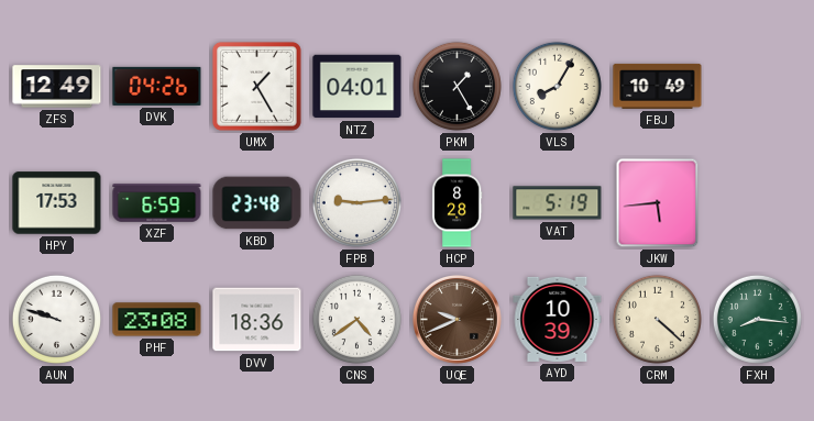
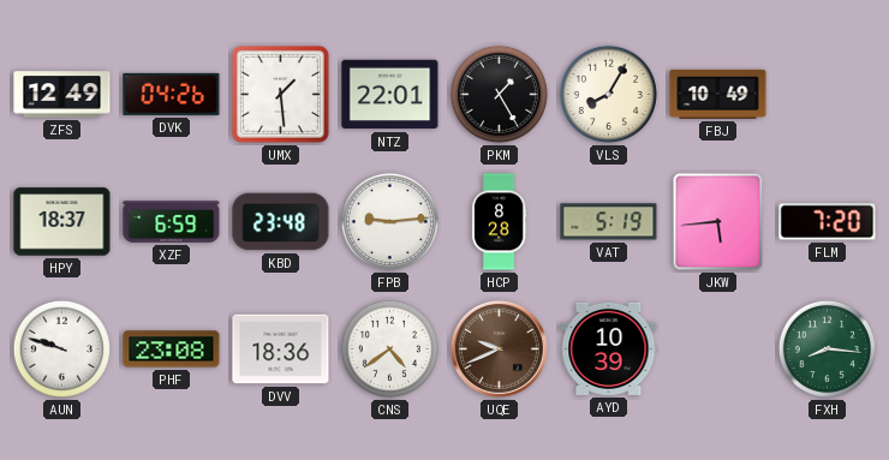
UMX: 1:25 -> 1:29
NTZ: 04:01 -> 22:01
HPY: 17:53 -> 18:37
FLM: none -> 7:20
CRM: 4:22 -> none
